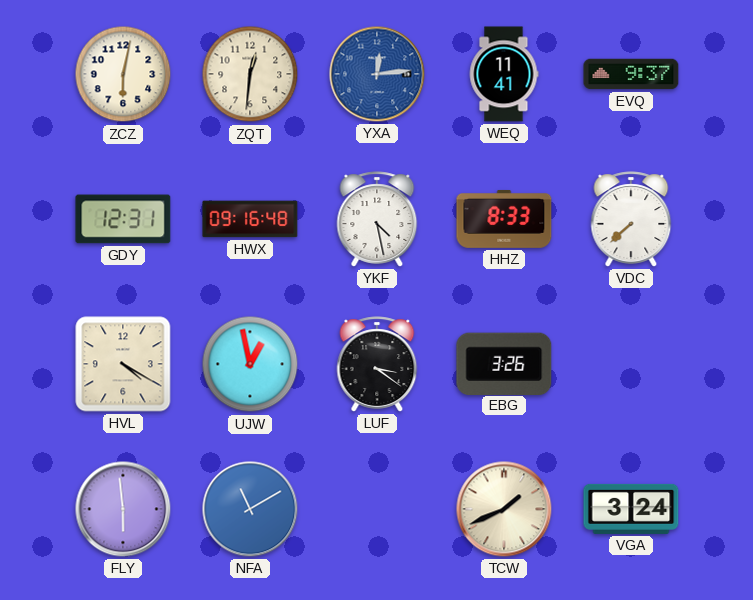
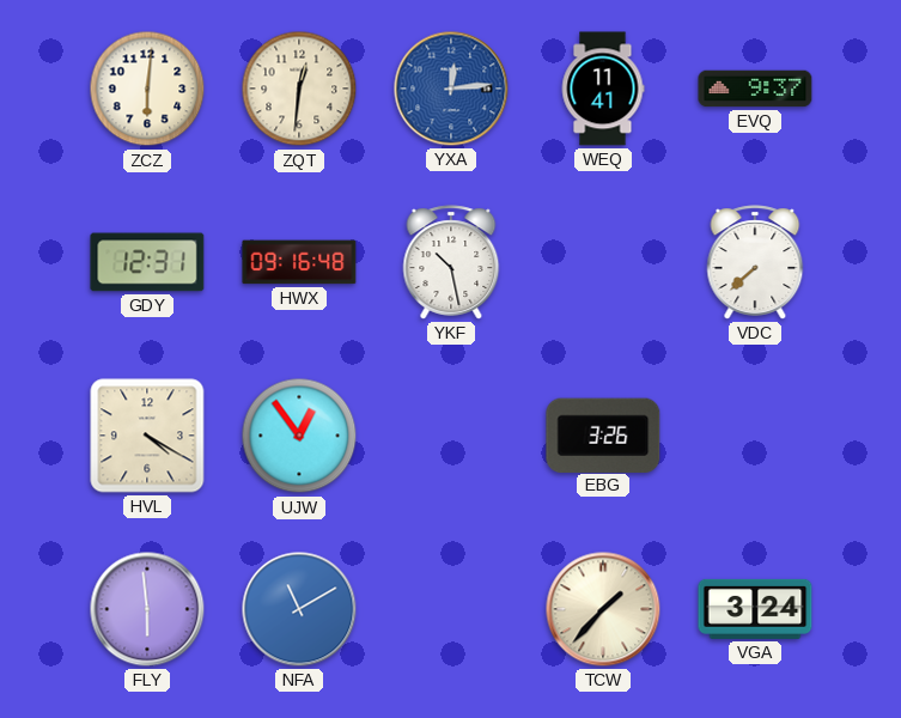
ZCZ: 6:02 -> 6:01
YKF: 4:28 -> 10:28
HHZ: 8:33 -> none
UJW: 12:58 -> 12:54
LUF: 3:21 -> none
TCW: 1:41 -> 1:37
